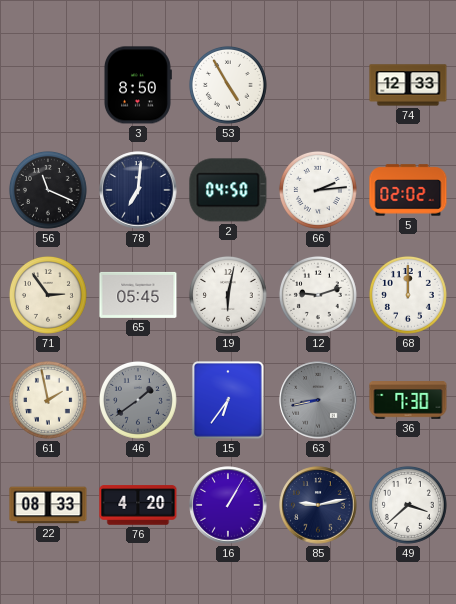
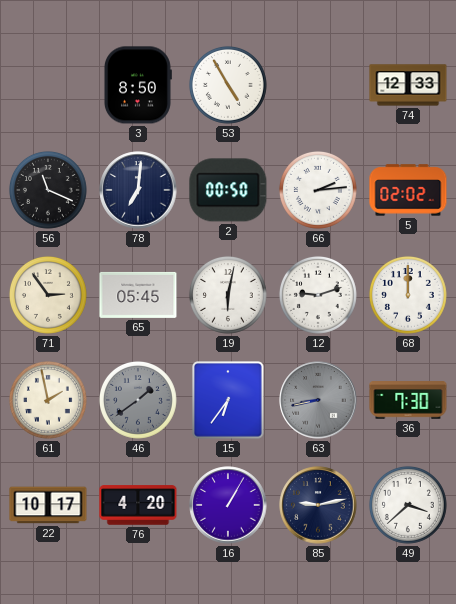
2: 04:50 -> 00:50
22: 08:33 -> 10:17
